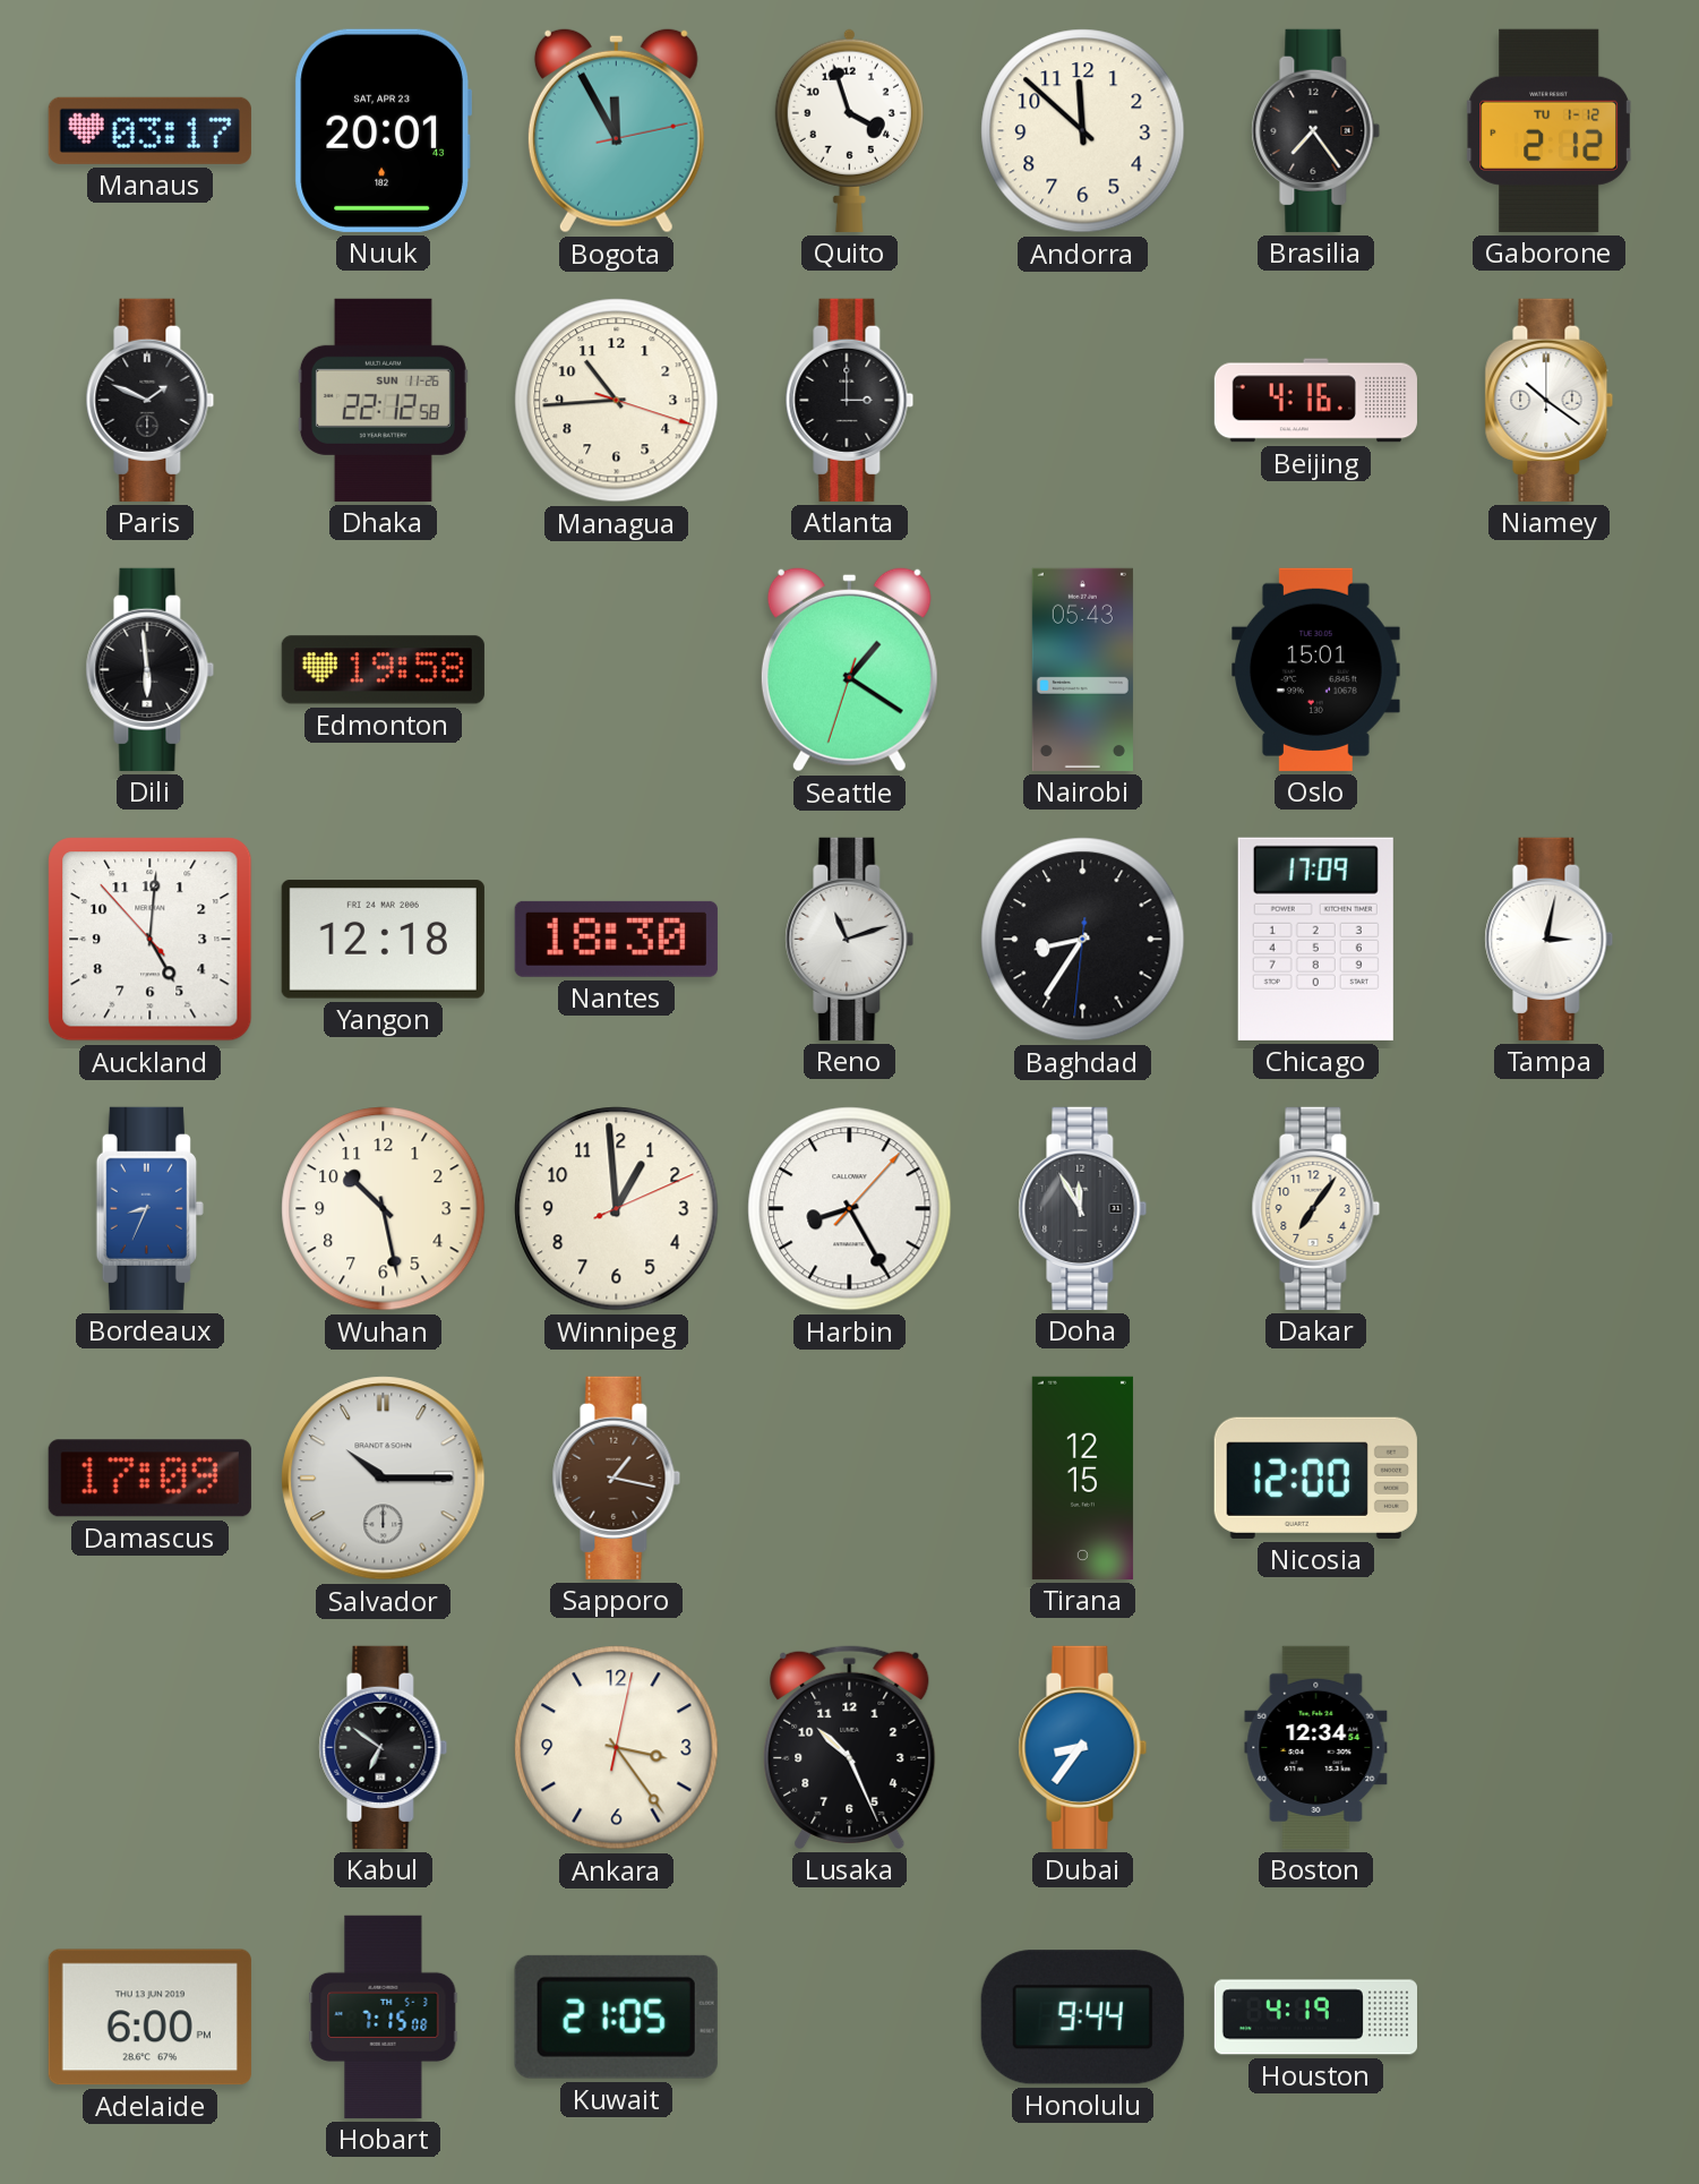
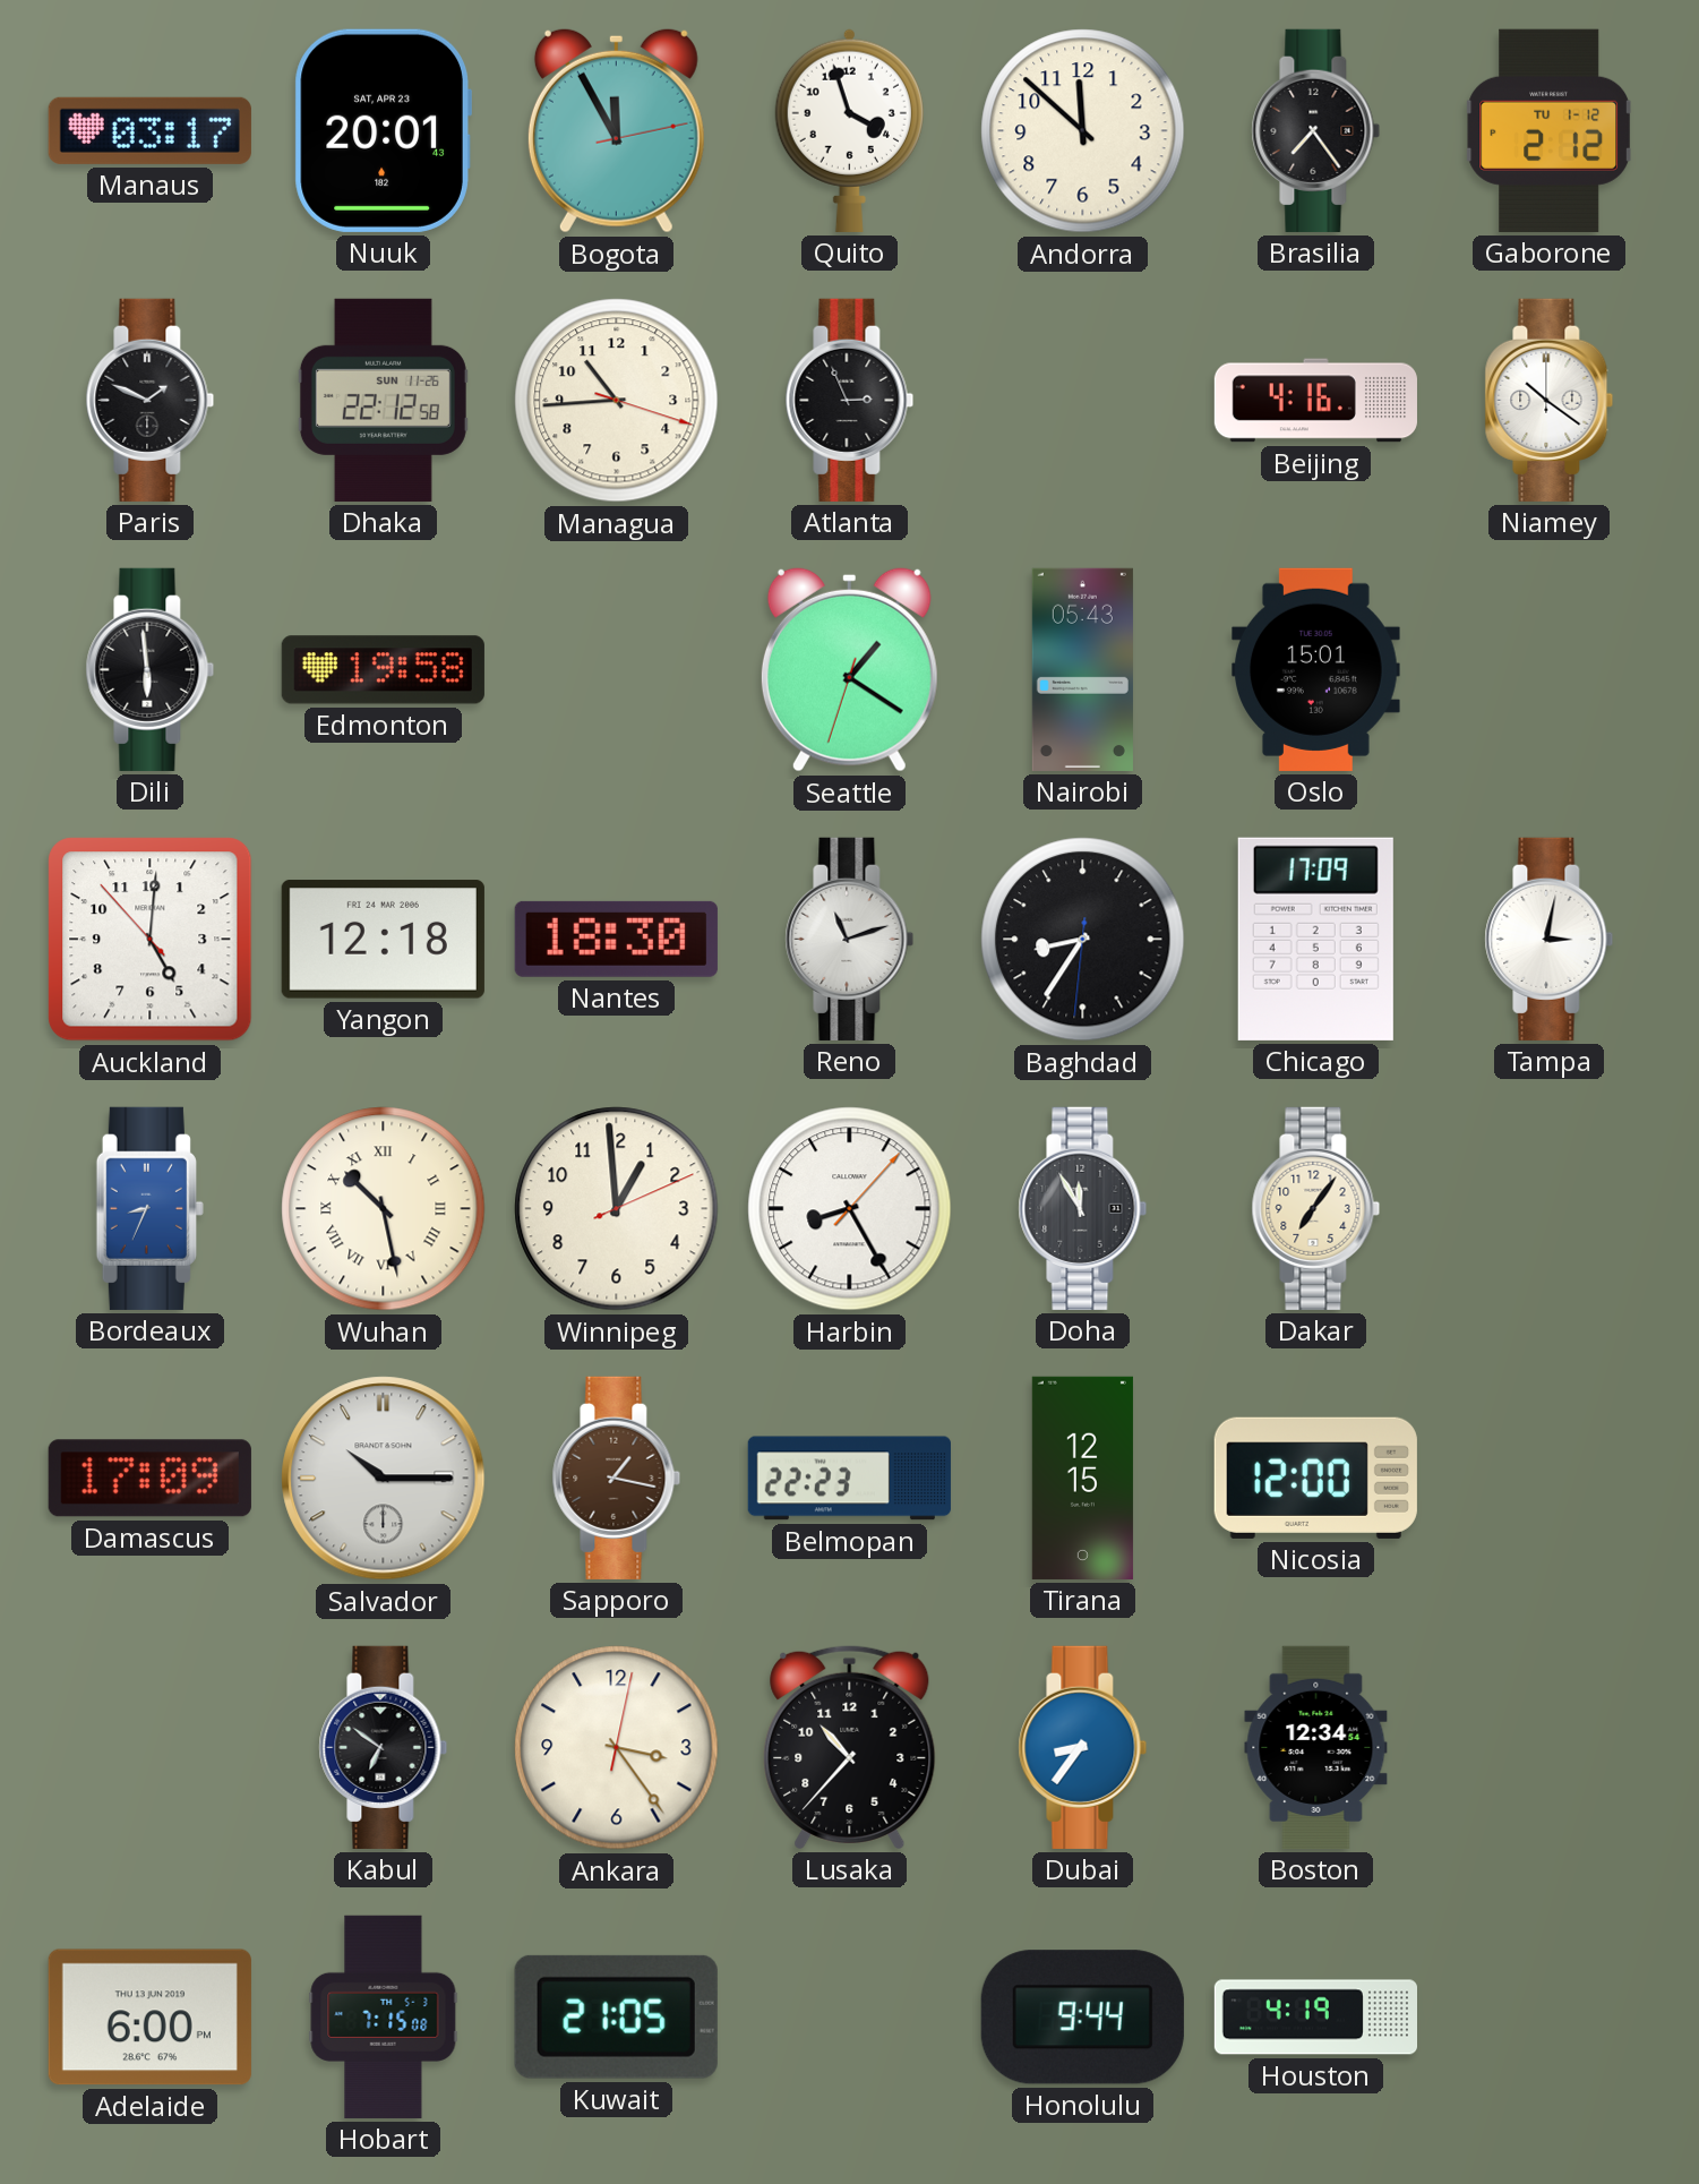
Atlanta: 3:00 -> 2:56
Wuhan numerals: Arabic -> Roman
Belmopan: none -> 22:23
Lusaka: 10:26 -> 10:37
